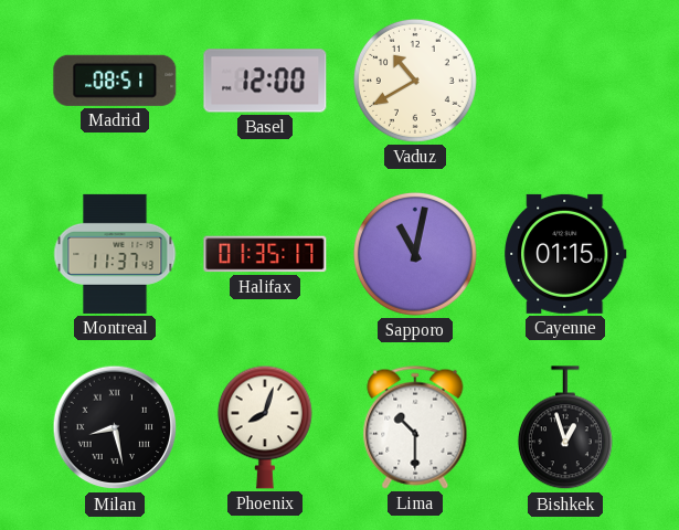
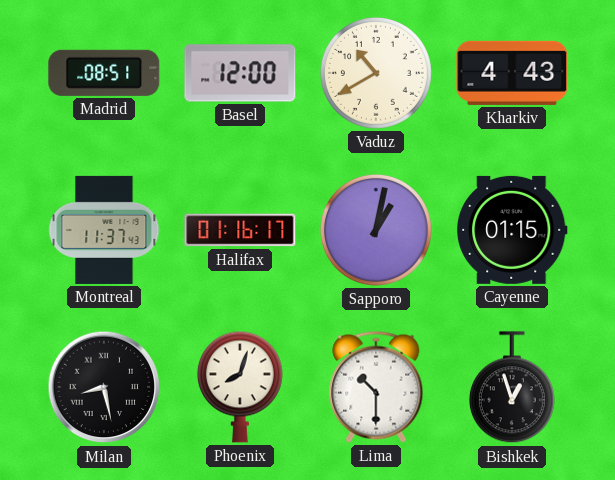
Kharkiv: none -> 4:43
Halifax: 01:35 -> 01:16
Sapporo: 11:02 -> 1:02
